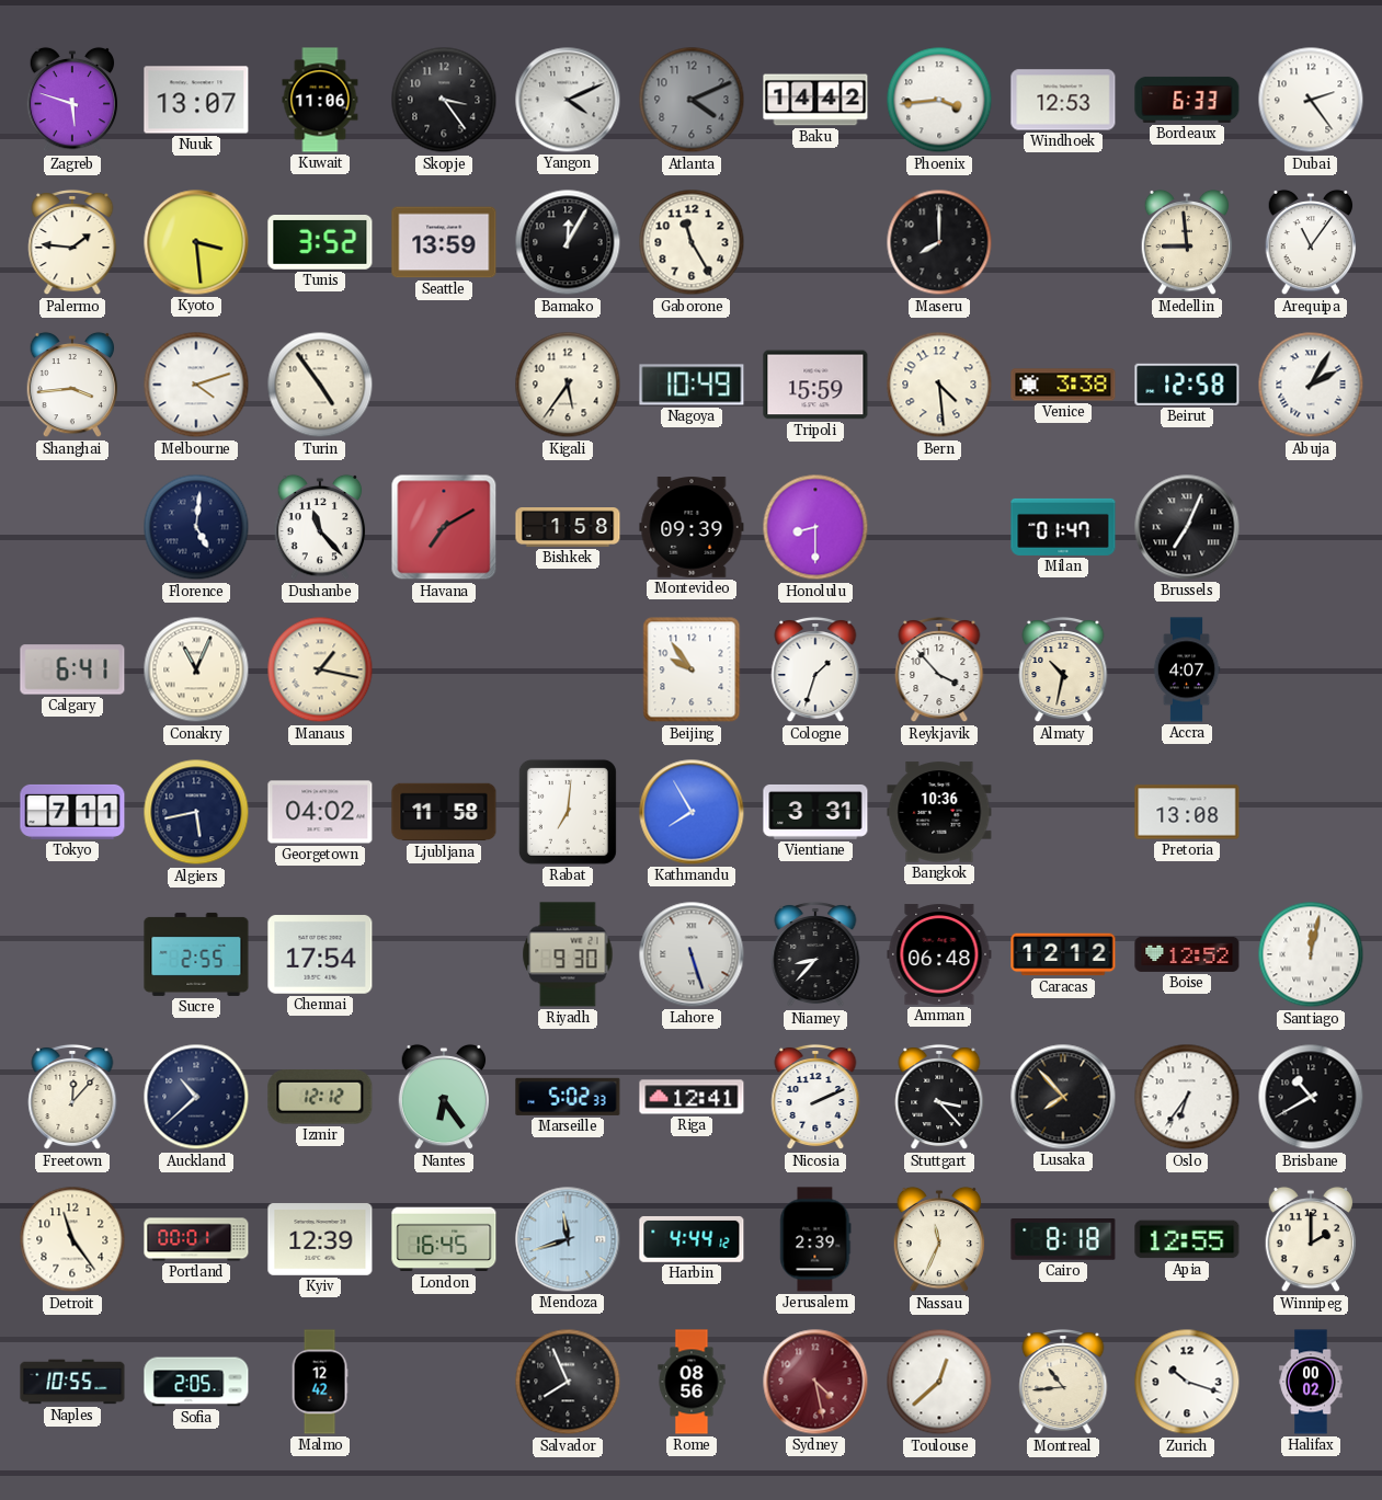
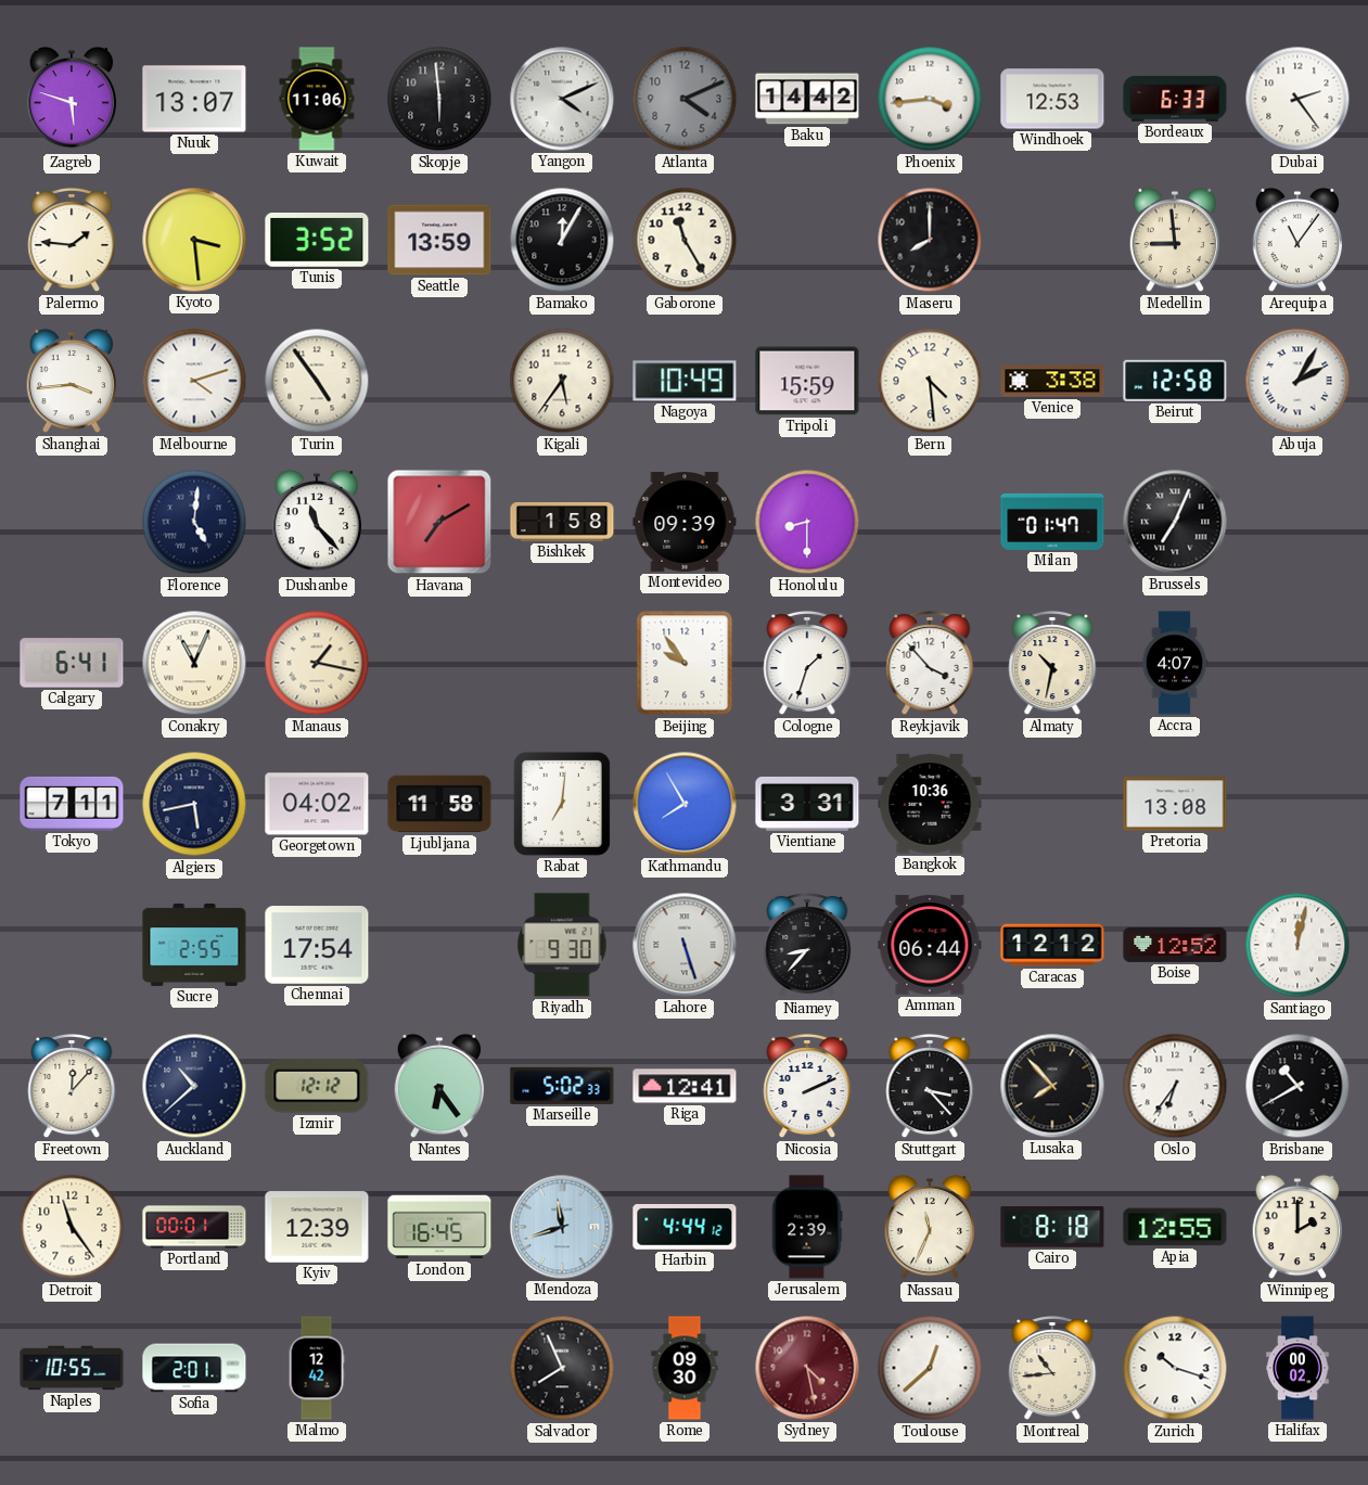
Skopje: 3:24 -> 5:59
Amman: 06:48 -> 06:44
Sofia: 2:05 -> 2:01
Rome: 08:56 -> 09:30
